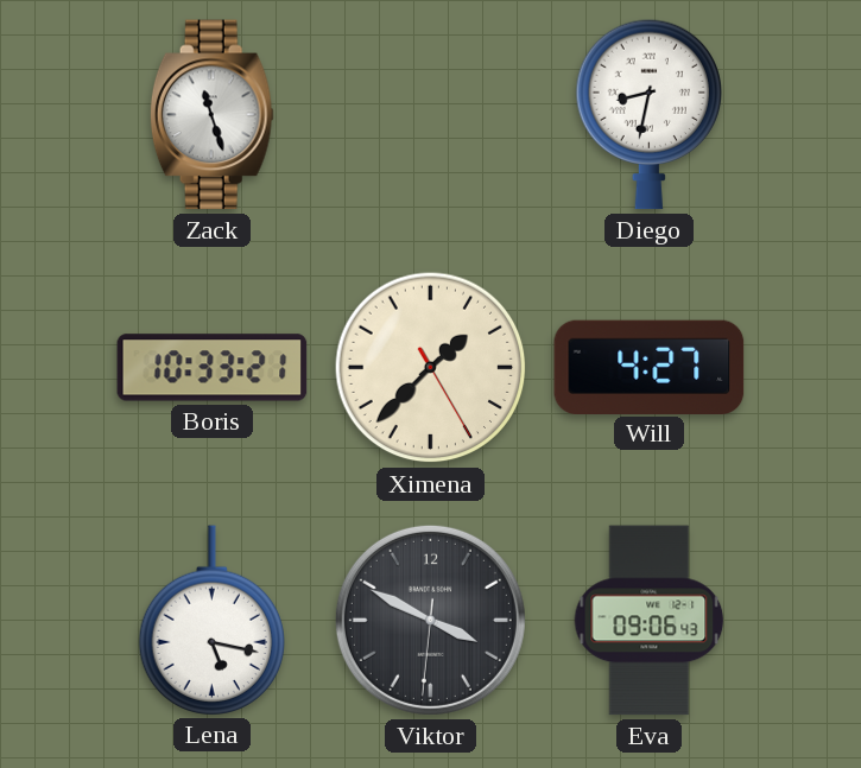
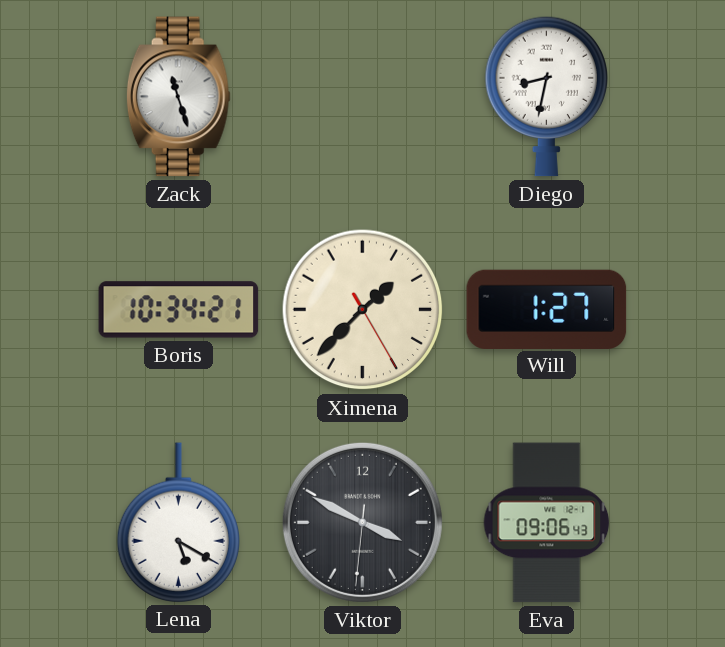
Boris: 10:33 -> 10:34
Will: 4:27 -> 1:27
Lena: 5:17 -> 5:20
